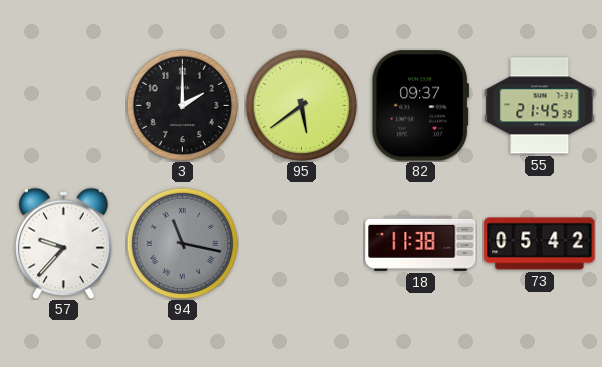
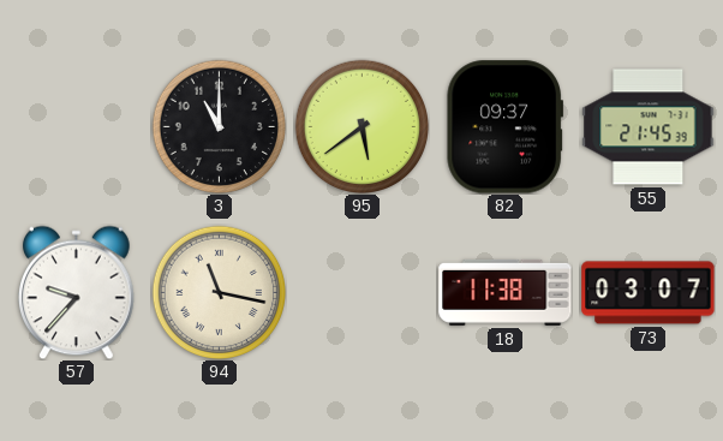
3: 2:00 -> 11:00
94 dial: grey -> cream
73: 05:42 -> 03:07
